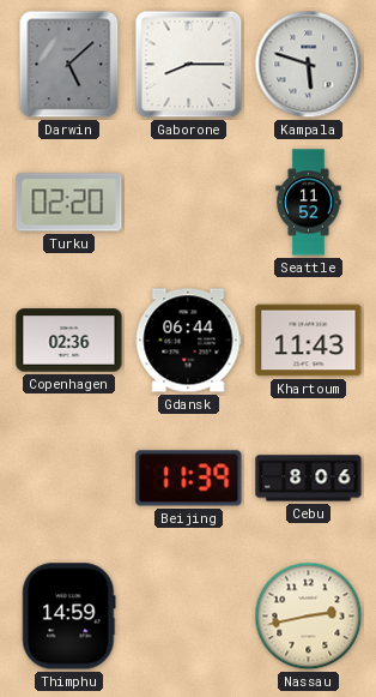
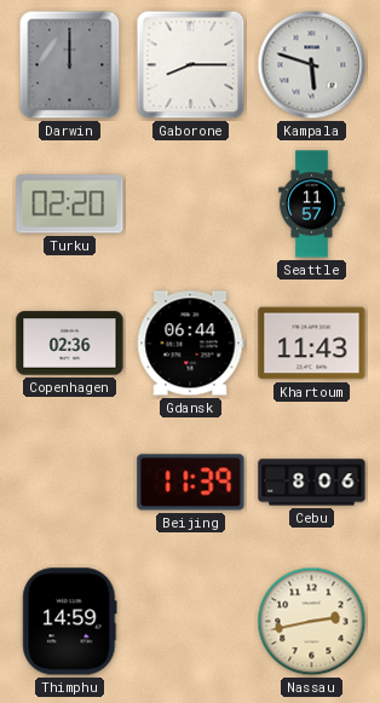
Darwin: 5:08 -> 12:00
Seattle: 11:52 -> 11:57
